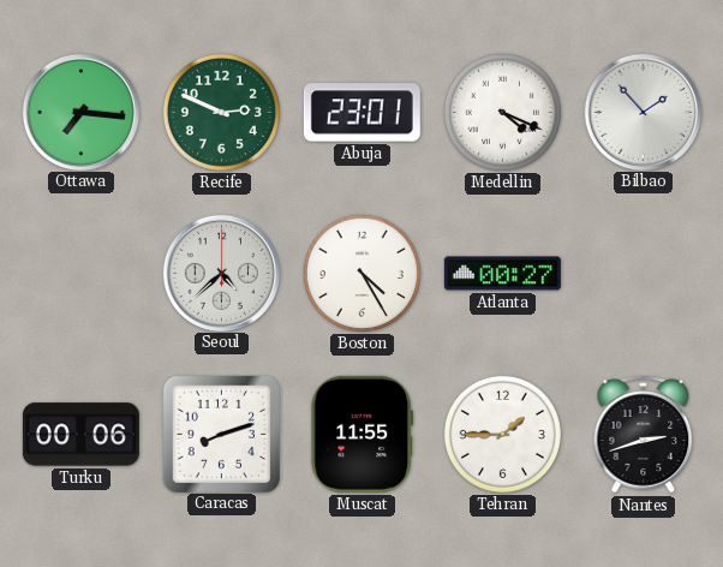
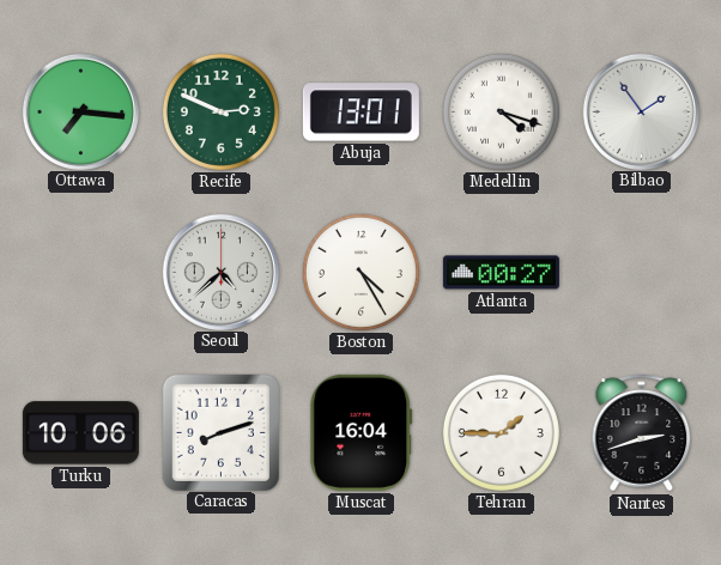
Abuja: 23:01 -> 13:01
Medellin: 4:19 -> 4:18
Bilbao: 1:53 -> 1:54
Turku: 00:06 -> 10:06
Muscat: 11:55 -> 16:04
